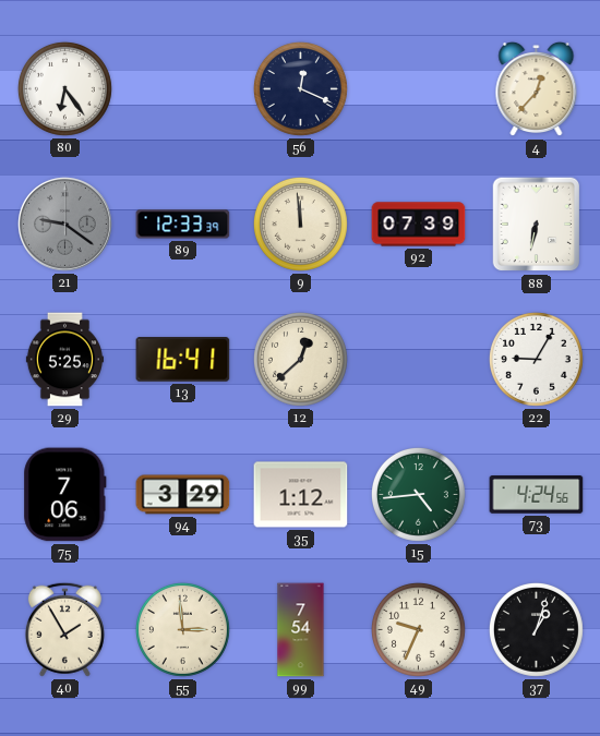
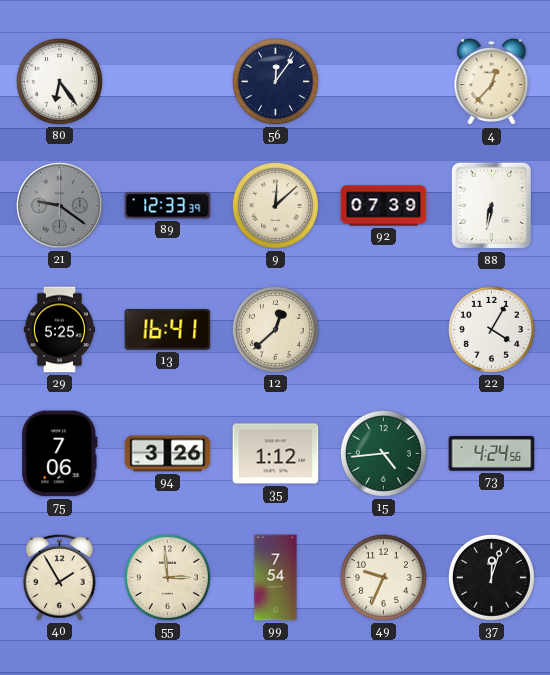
56: 12:19 -> 12:06
9: 11:59 -> 12:08
22: 9:05 -> 4:05
94: 3:29 -> 3:26
37: 1:03 -> 12:03
